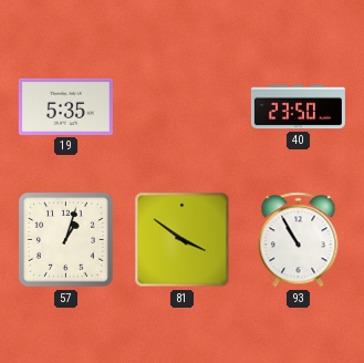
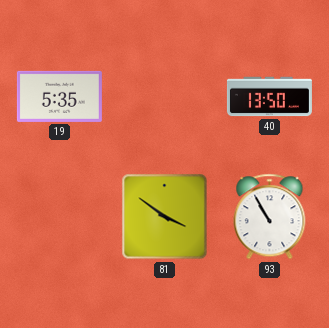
40: 23:50 -> 13:50
57: 1:03 -> none
